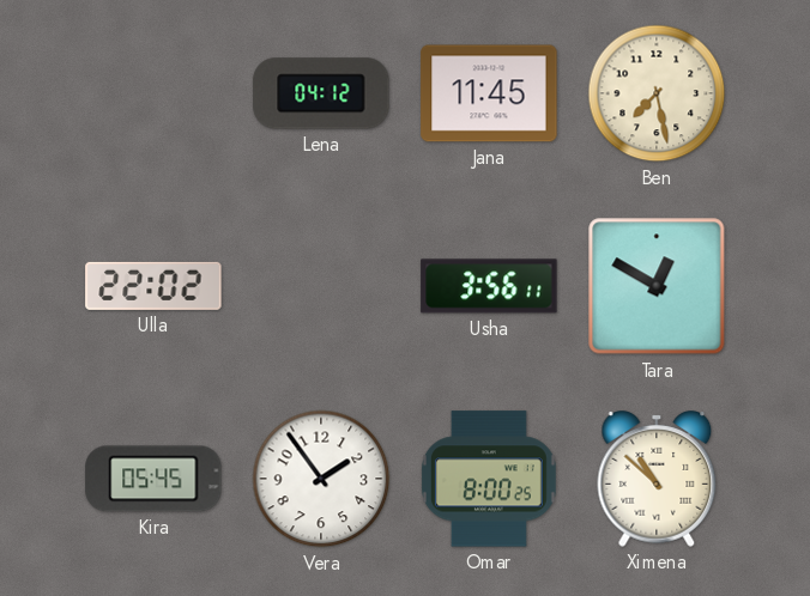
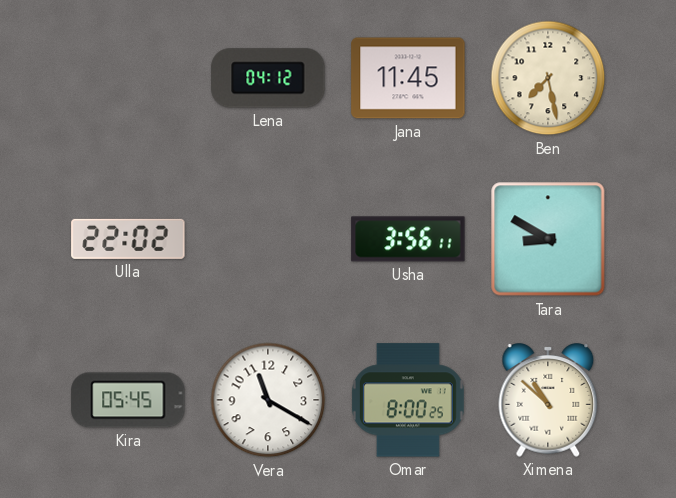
Tara: 12:50 -> 8:50
Vera: 1:54 -> 11:20
